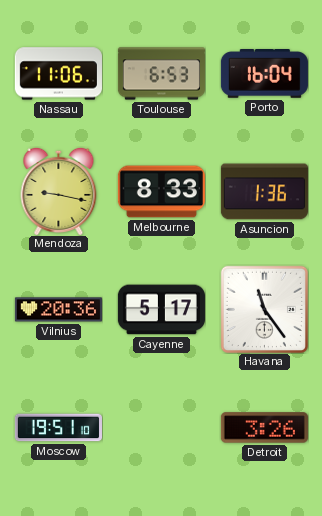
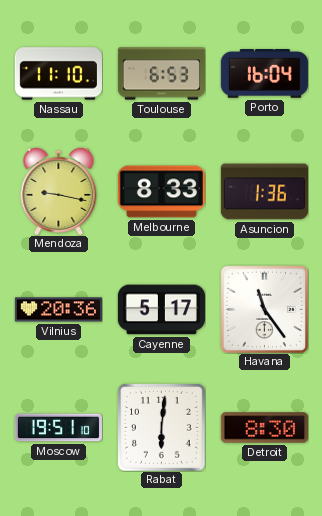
Nassau: 11:06 -> 11:10
Rabat: none -> 6:01
Detroit: 3:26 -> 8:30
